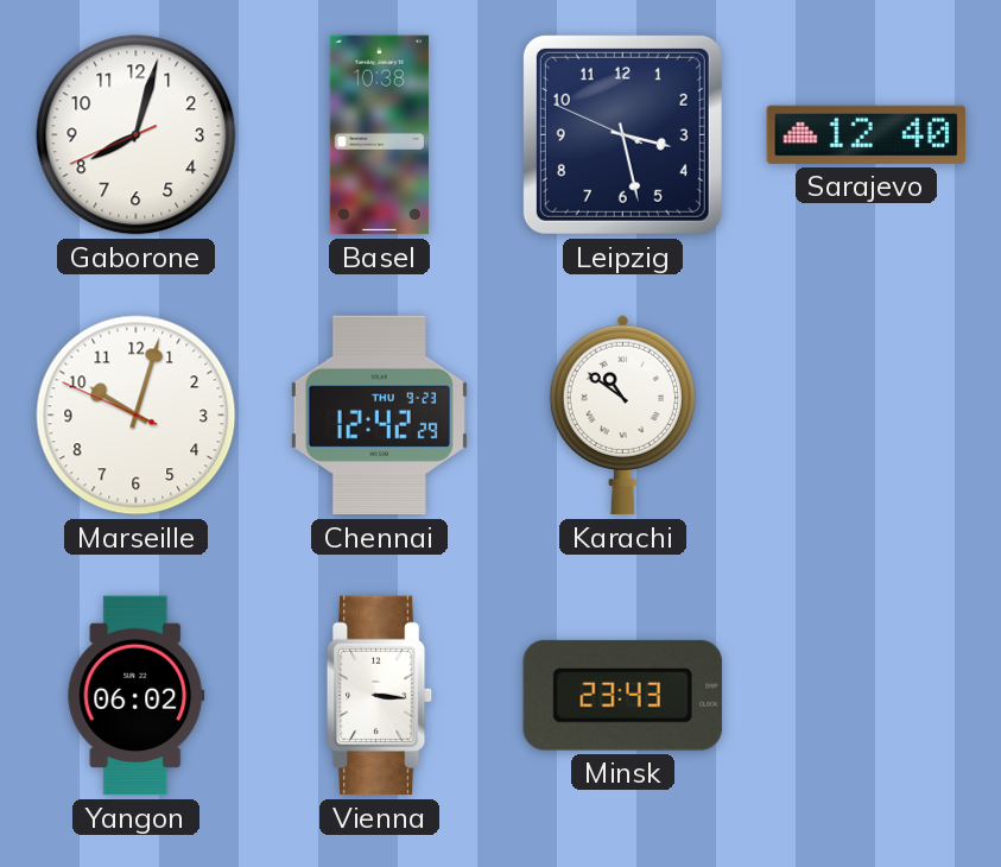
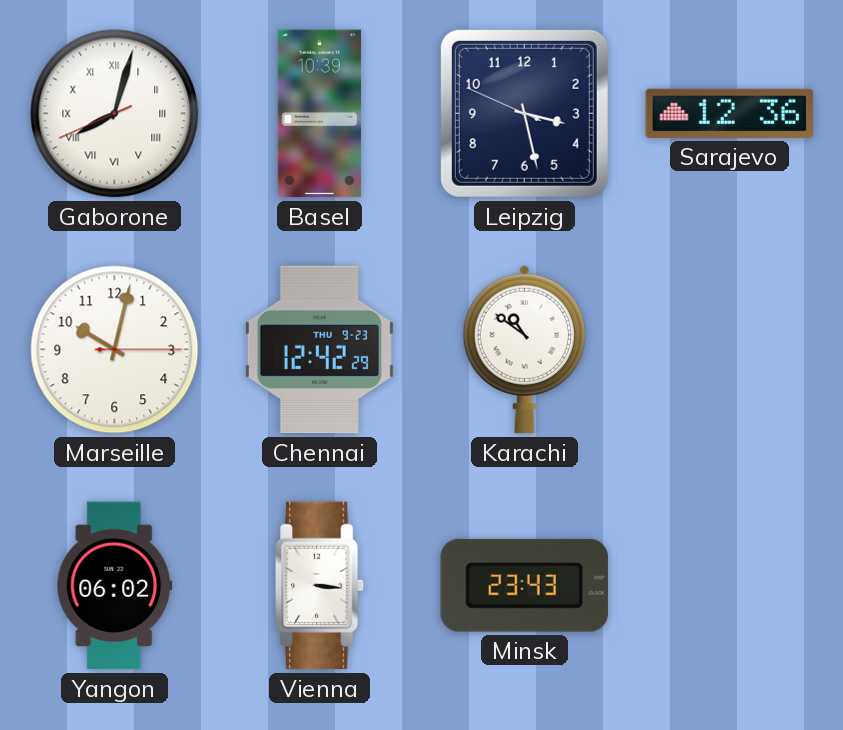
Gaborone numerals: Arabic -> Roman
Basel: 10:38 -> 10:39
Sarajevo: 12:40 -> 12:36
Marseille: 10:02:49 -> 10:02:15
